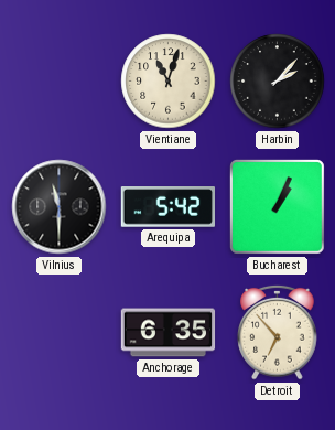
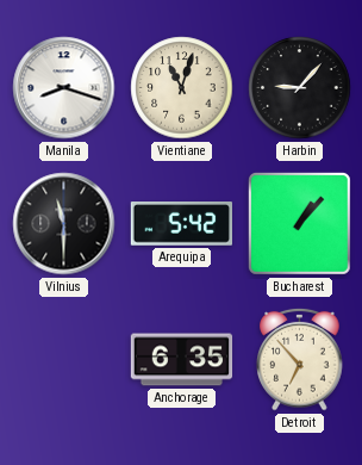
Manila: none -> 8:18
Harbin: 2:07 -> 9:07
Bucharest: 1:04 -> 1:07
